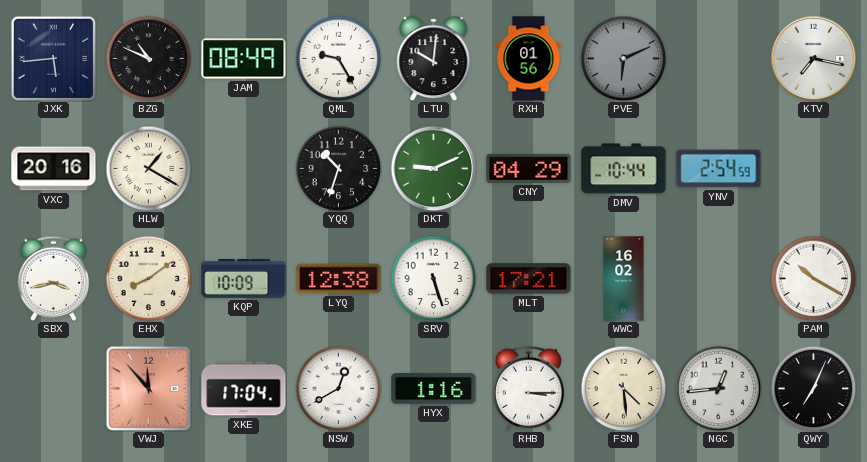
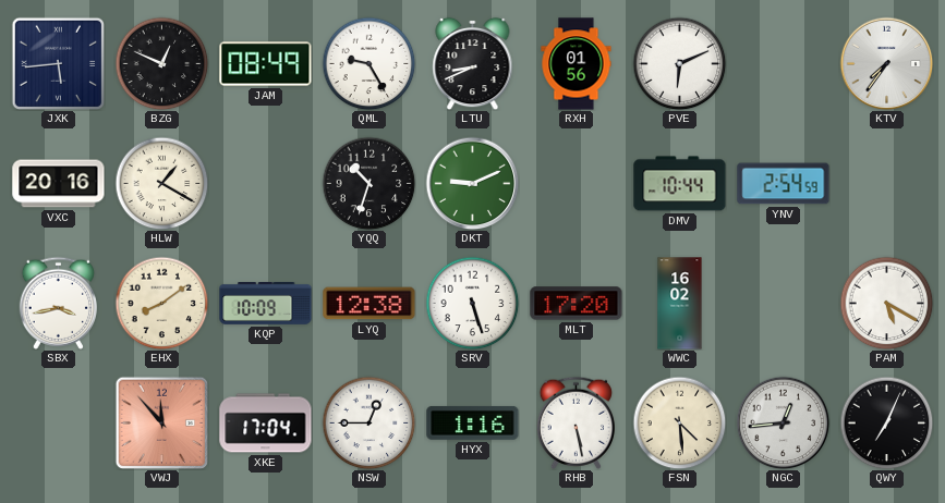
BZG: 10:49 -> 12:49
LTU: 10:01 -> 8:41
PVE dial: grey -> white
KTV: 7:17 -> 7:36
CNY: 04:29 -> none
MLT: 17:21 -> 17:20
PAM: 10:20 -> 5:20
NSW: 12:40 -> 12:45
RHB: 3:15 -> 5:28
